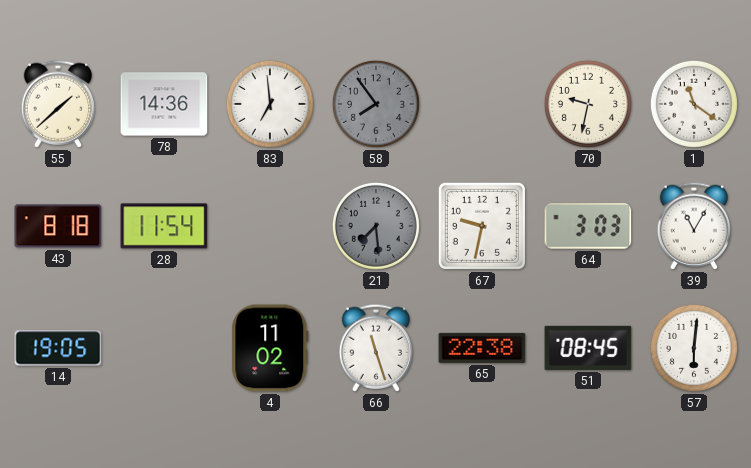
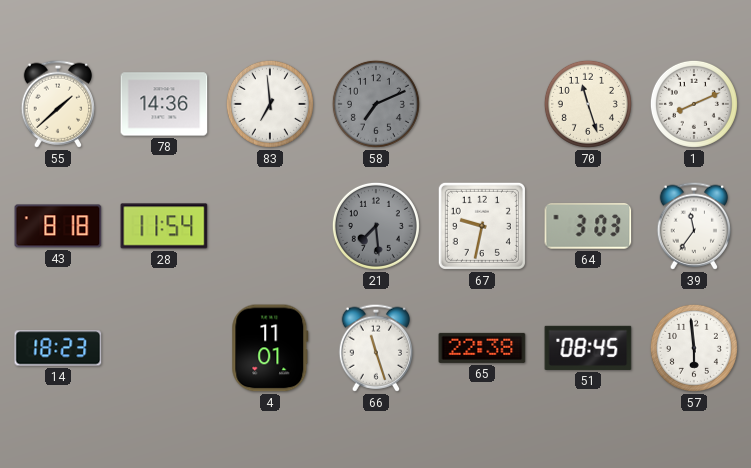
58: 7:54 -> 7:11
70: 9:32 -> 11:27
1: 11:21 -> 8:11
39: 11:05 -> 11:36
14: 19:05 -> 18:23
4: 11:02 -> 11:01
57: 6:01 -> 5:59
